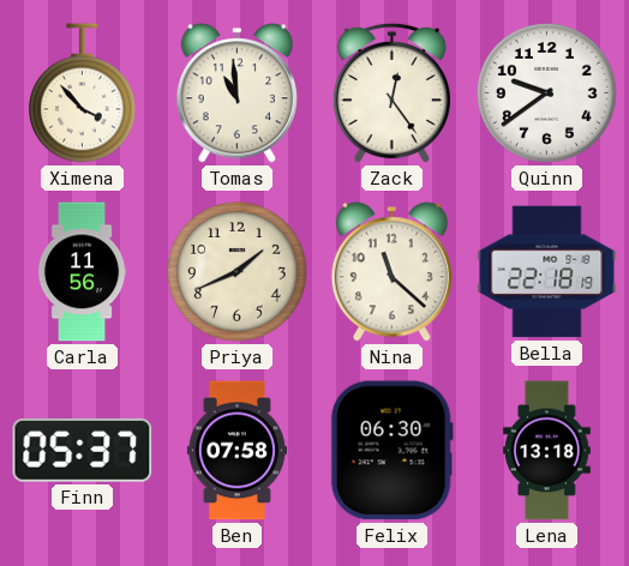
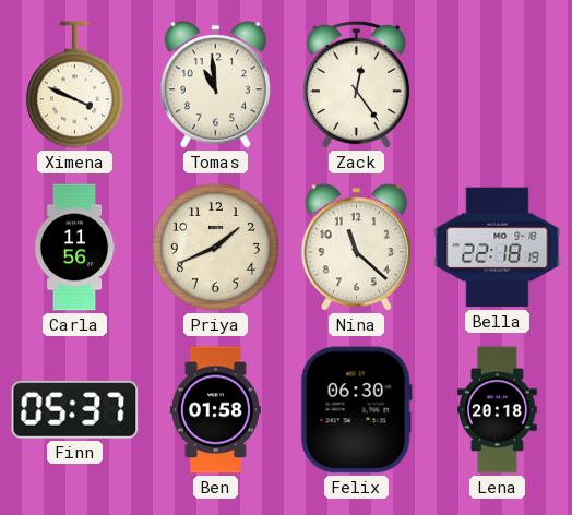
Ximena: 3:53 -> 3:49
Quinn: 9:39 -> none
Ben: 07:58 -> 01:58
Lena: 13:18 -> 20:18
